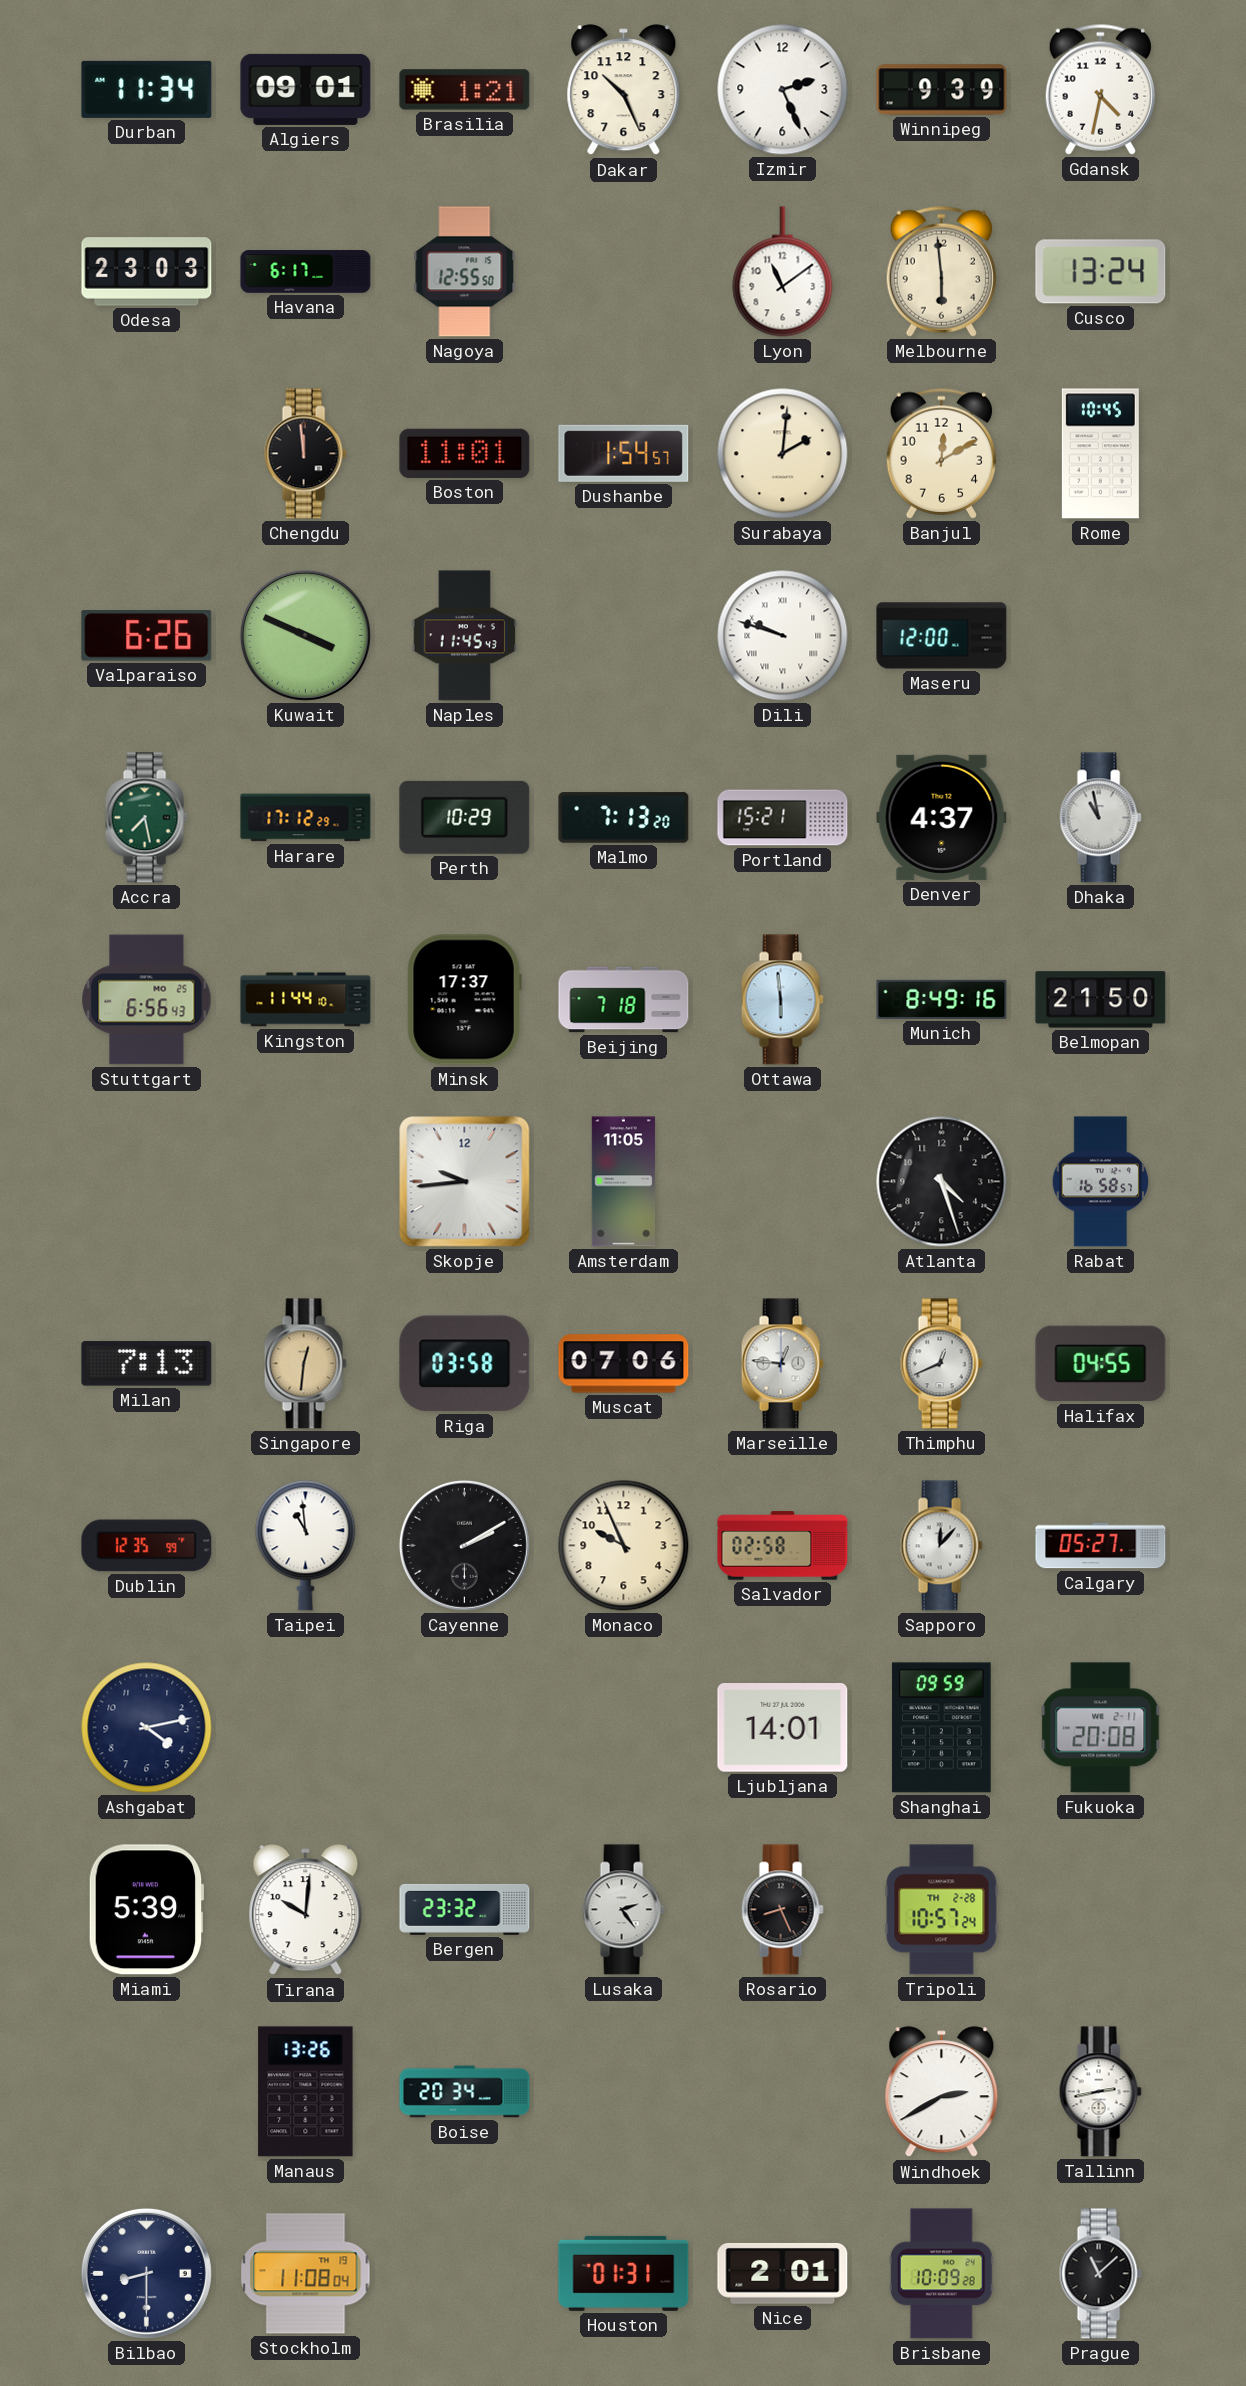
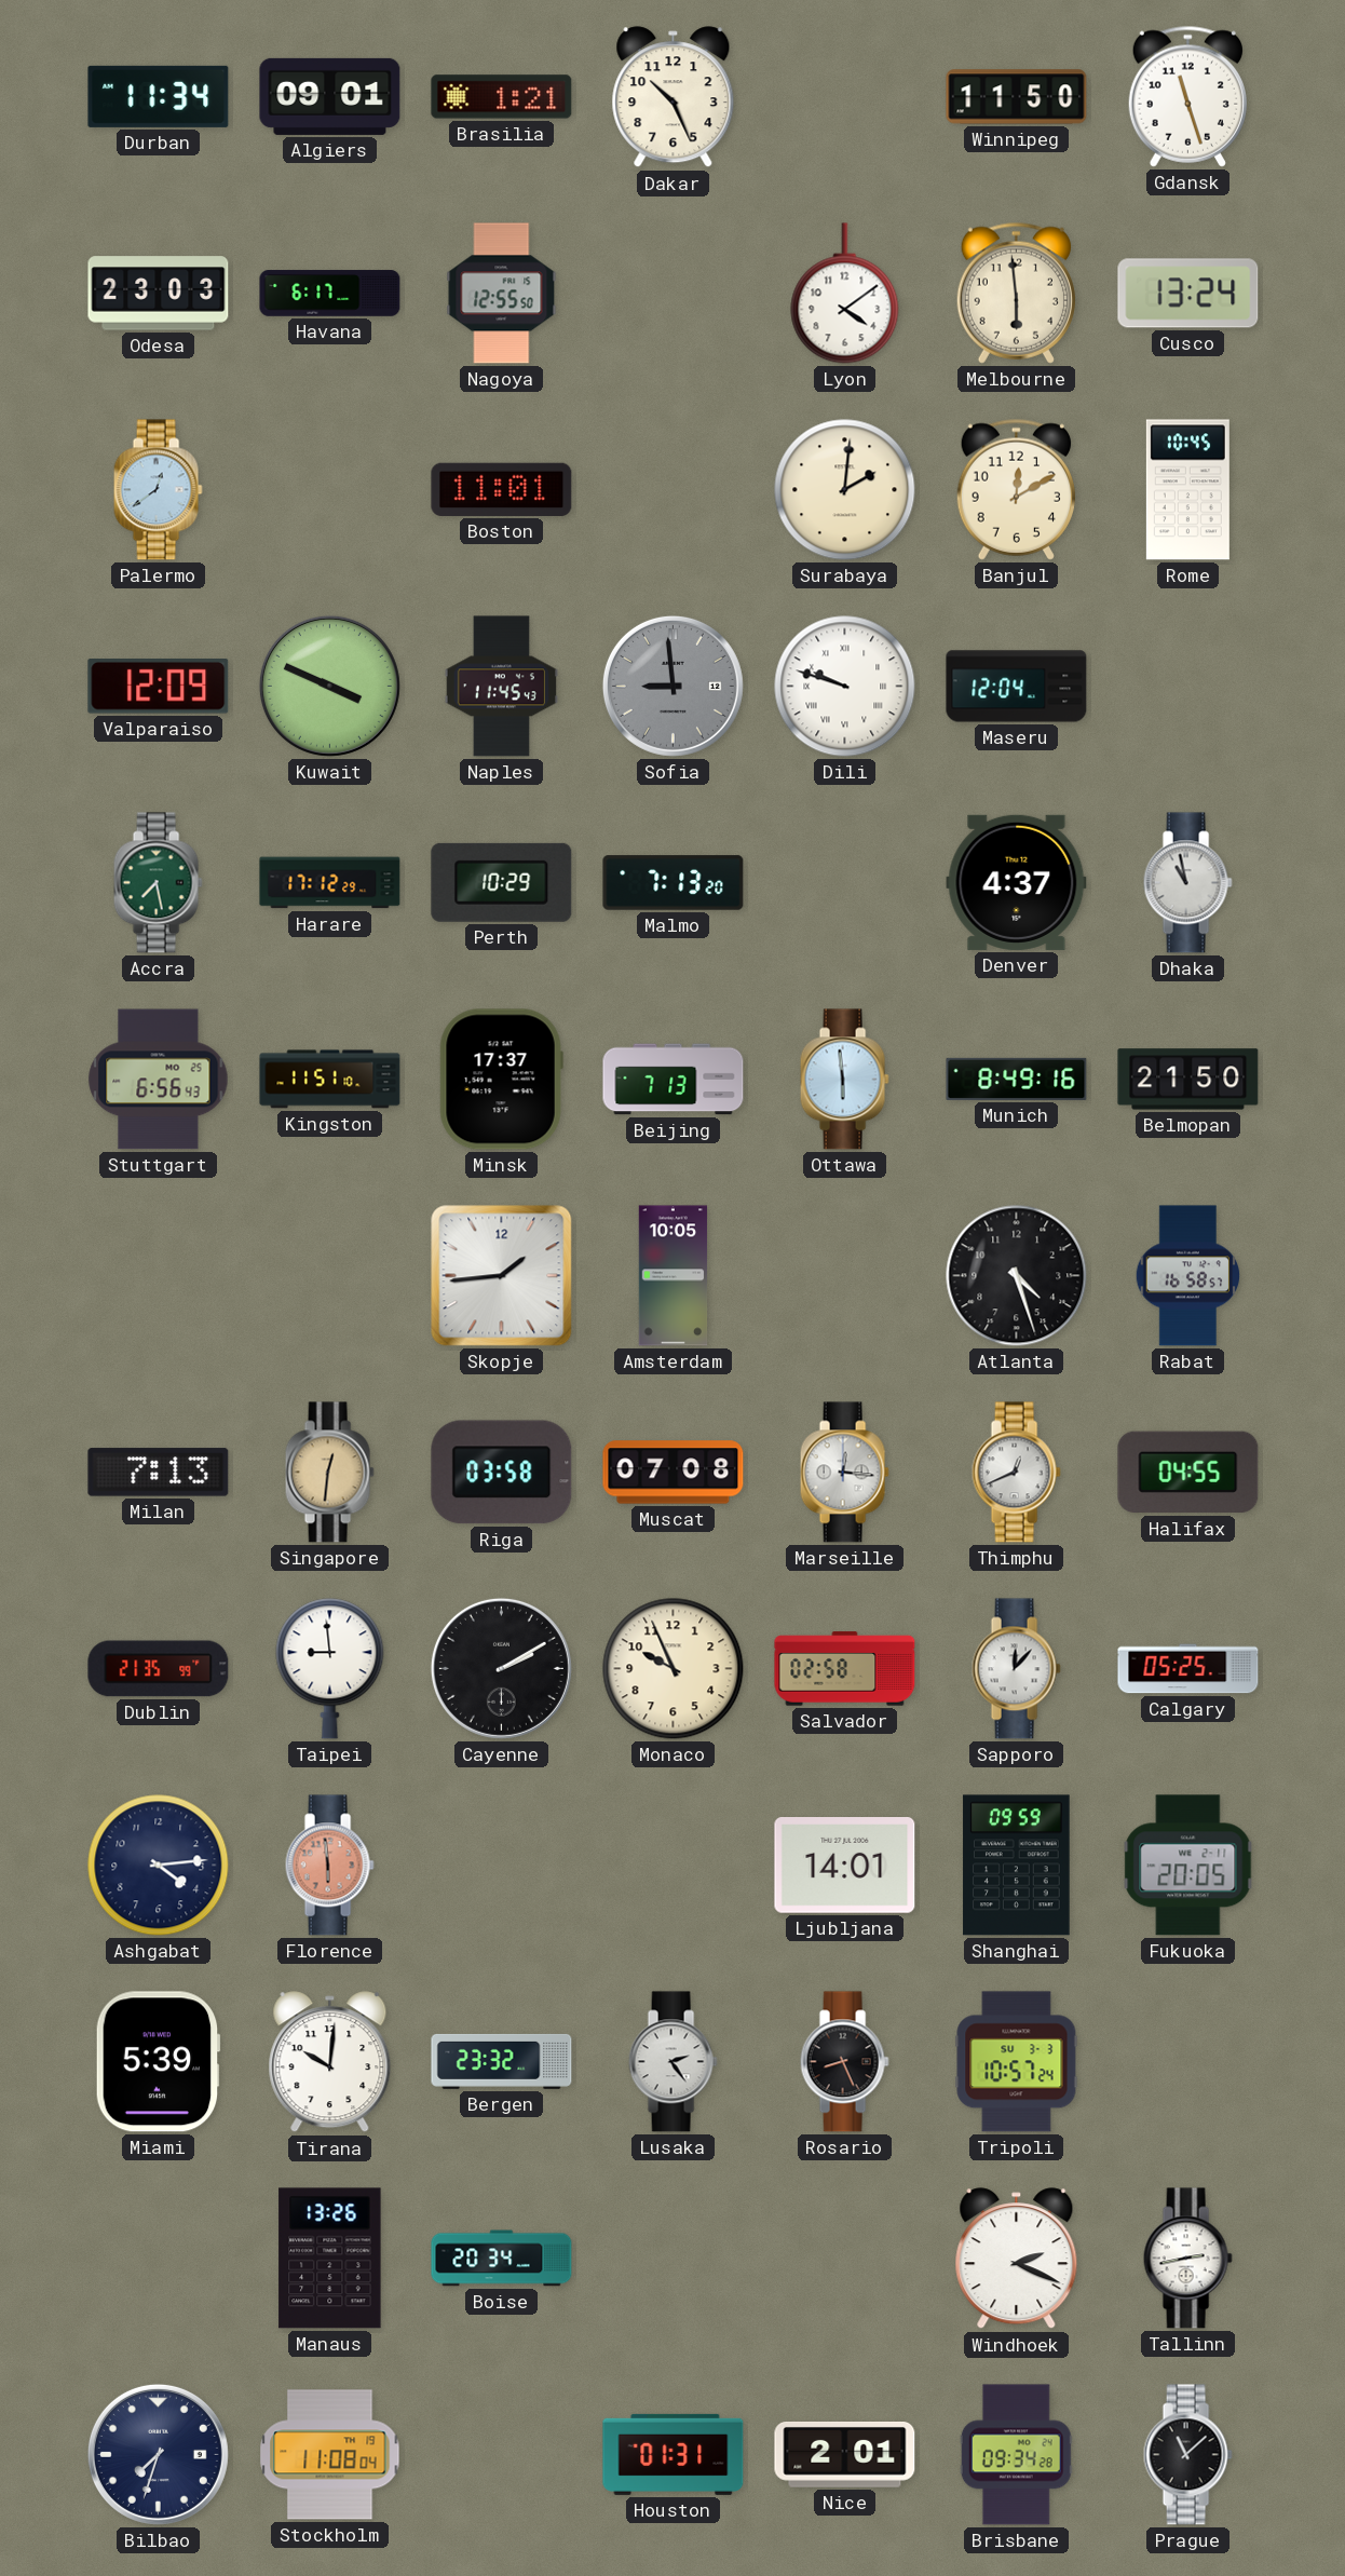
Izmir: 2:26 -> none
Winnipeg: 9:39 -> 11:50
Gdansk: 4:32 -> 11:27
Lyon: 11:09 -> 4:09
Palermo: none -> 12:39
Chengdu: 11:59 -> none
Dushanbe: 1:54 -> none
Valparaiso: 6:26 -> 12:09
Sofia: none -> 8:59
Maseru: 12:00 -> 12:04
Portland: 15:21 -> none
Kingston: 11:44 -> 11:51
Beijing: 7:18 -> 7:13
Skopje: 9:44 -> 1:44
Amsterdam: 11:05 -> 10:05
Muscat: 07:06 -> 07:08
Marseille: 12:46 -> 12:16
Dublin: 12:35 -> 21:35
Taipei: 10:59 -> 8:59
Calgary: 05:27 -> 05:25
Ashgabat: 4:13 -> 4:14
Florence: none -> 5:59
Fukuoka: 20:08 -> 20:05
Tripoli date: TH 2-28 -> SU 3-3
Windhoek: 2:40 -> 2:19
Bilbao: 8:30 -> 7:33
Brisbane: 10:09 -> 09:34
